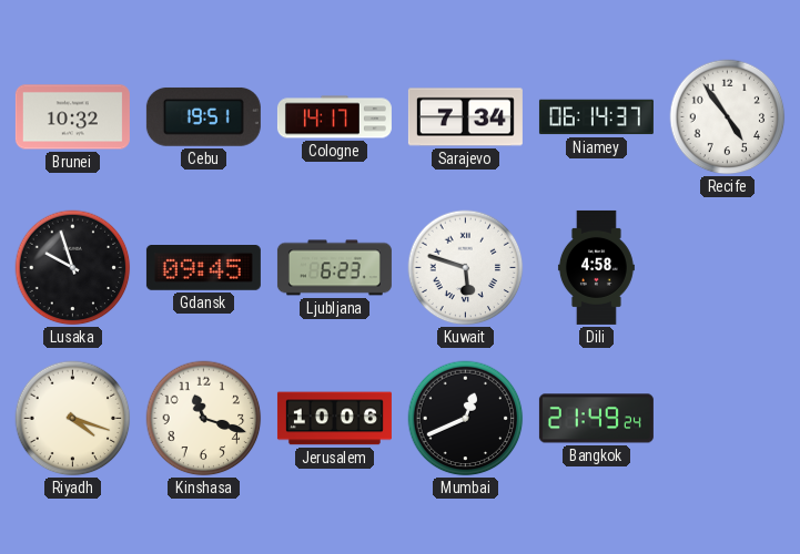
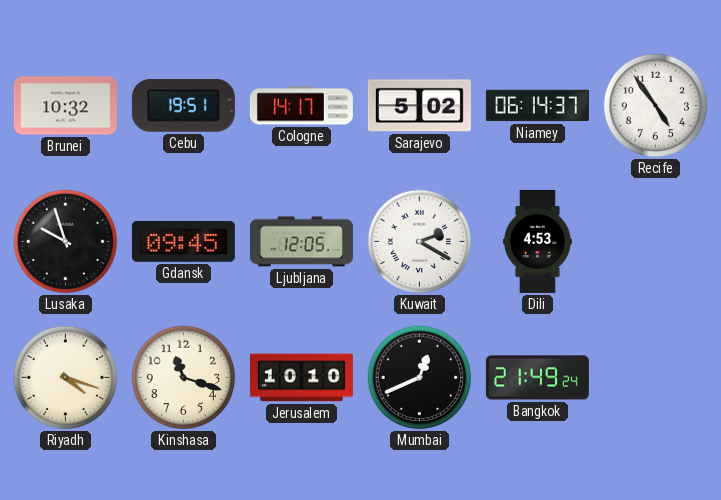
Sarajevo: 7:34 -> 5:02
Ljubljana: 6:23 -> 12:05
Kuwait: 5:48 -> 2:20
Dili: 4:58 -> 4:53
Jerusalem: 10:06 -> 10:10
